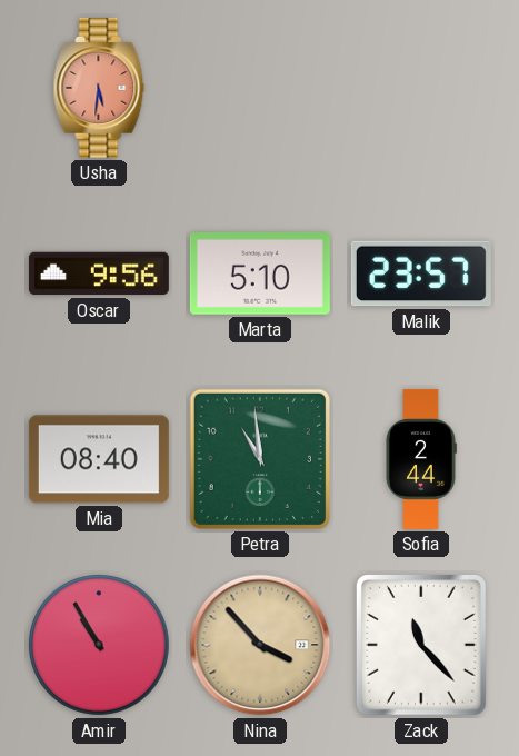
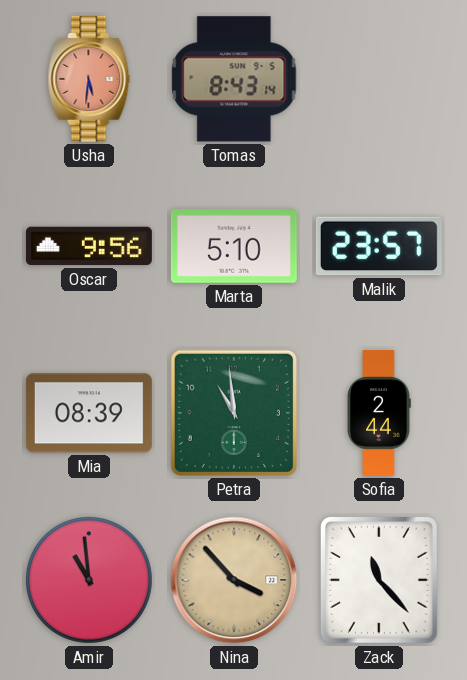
Tomas: none -> 8:43
Mia: 08:40 -> 08:39
Amir: 10:55 -> 10:59
